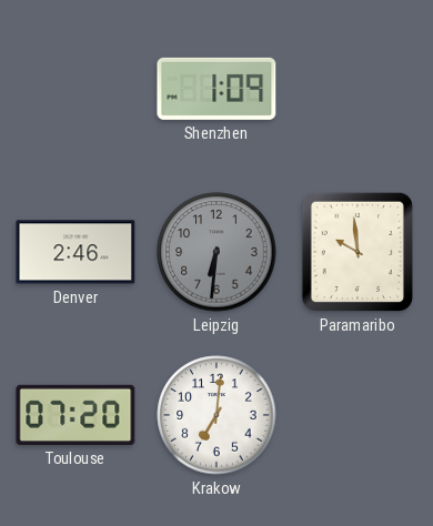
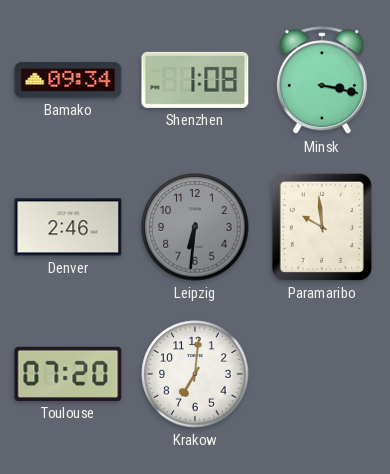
Bamako: none -> 09:34
Shenzhen: 1:09 -> 1:08
Minsk: none -> 3:17
